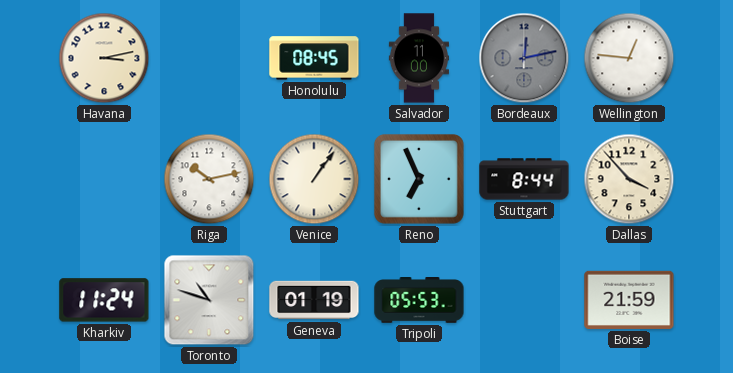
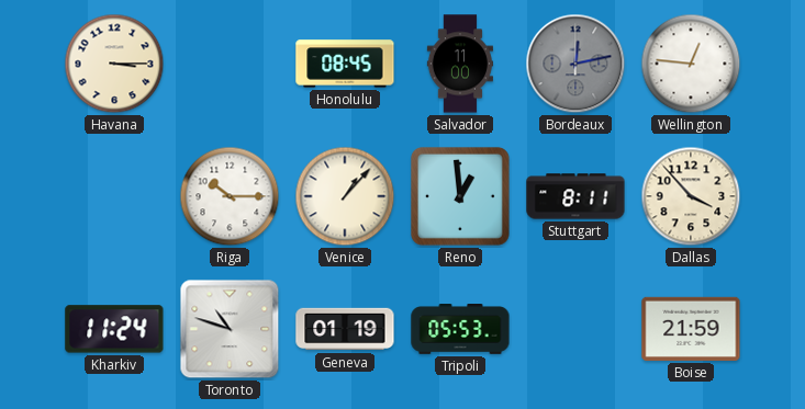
Havana: 3:13 -> 3:15
Riga: 10:13 -> 10:15
Venice: 1:06 -> 1:07
Reno: 6:56 -> 12:59
Stuttgart: 8:44 -> 8:11
